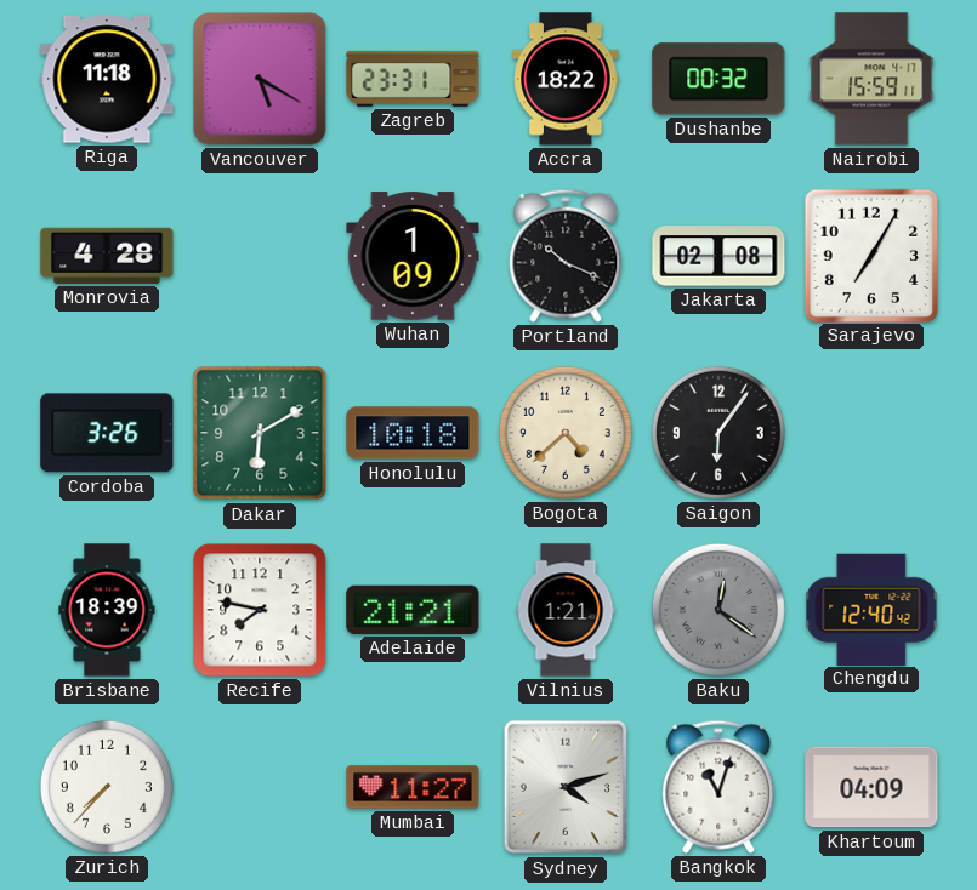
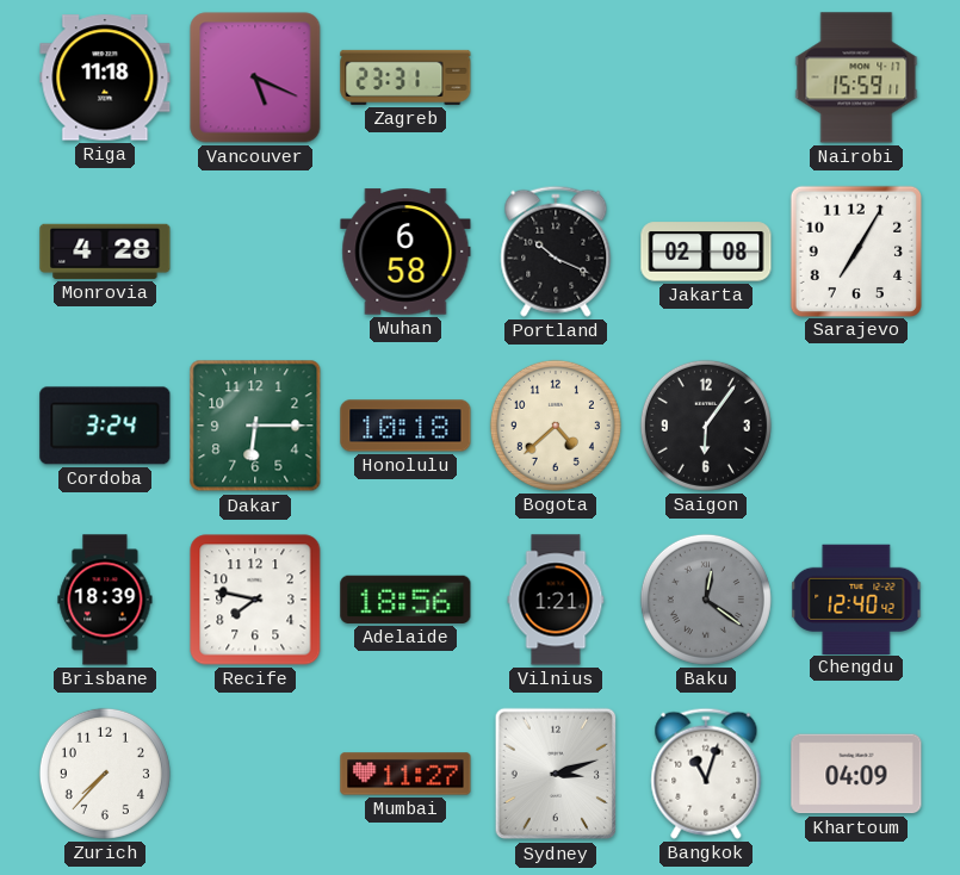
Vancouver: 5:20 -> 5:19
Accra: 18:22 -> none
Dushanbe: 00:32 -> none
Wuhan: 1:09 -> 6:58
Cordoba: 3:26 -> 3:24
Dakar: 6:10 -> 6:15
Adelaide: 21:21 -> 18:56
Sydney: 4:12 -> 3:12
